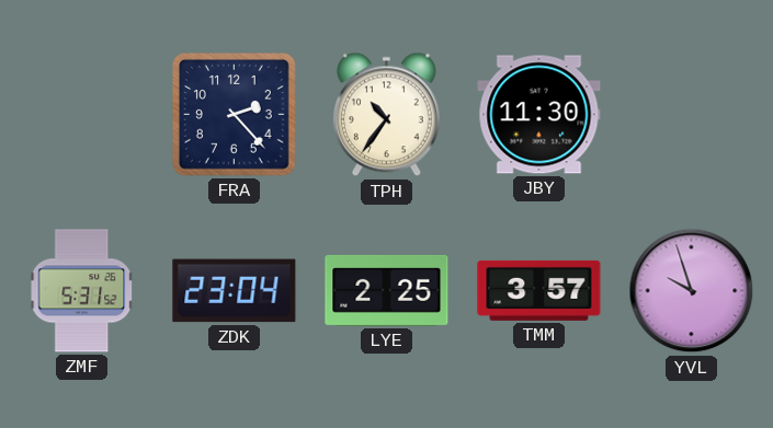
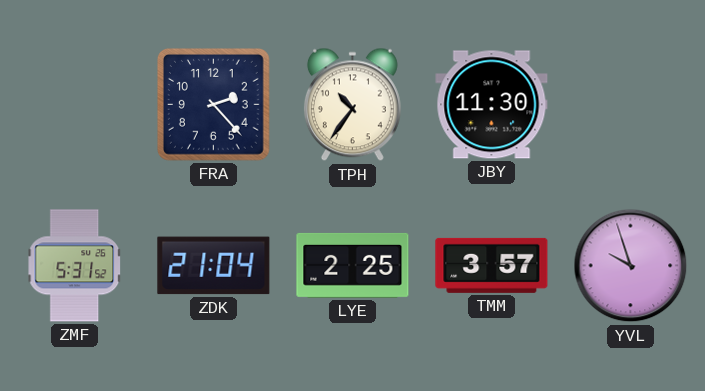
ZDK: 23:04 -> 21:04
